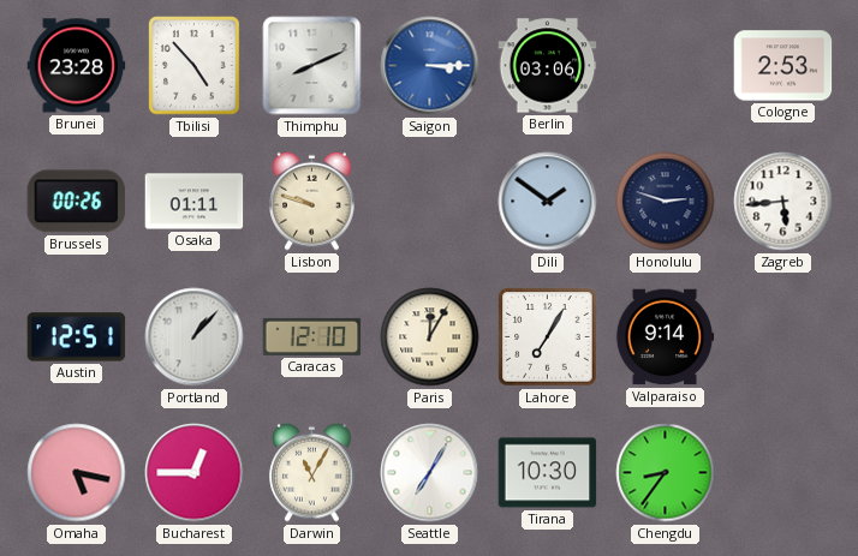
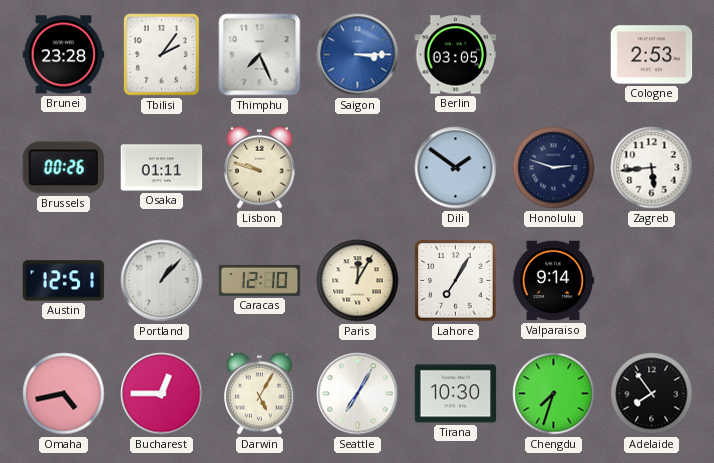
Tbilisi: 4:53 -> 2:06
Thimphu: 8:11 -> 7:26
Berlin: 03:06 -> 03:05
Omaha: 5:17 -> 4:43
Darwin: 11:05 -> 5:05
Chengdu: 8:36 -> 7:33
Adelaide: none -> 7:54
